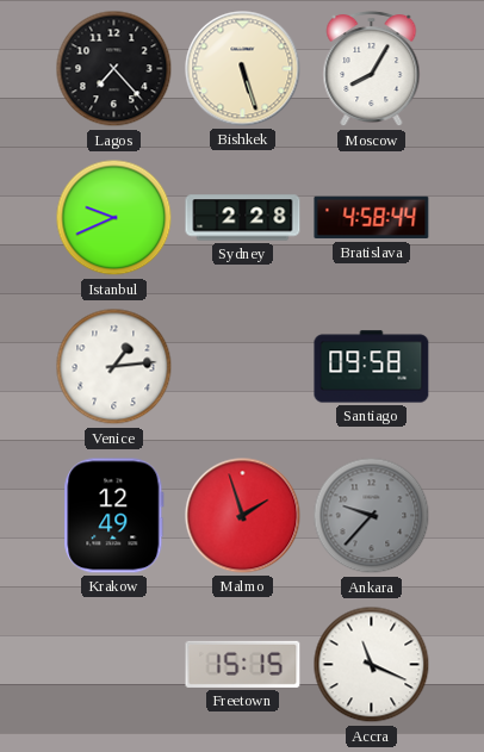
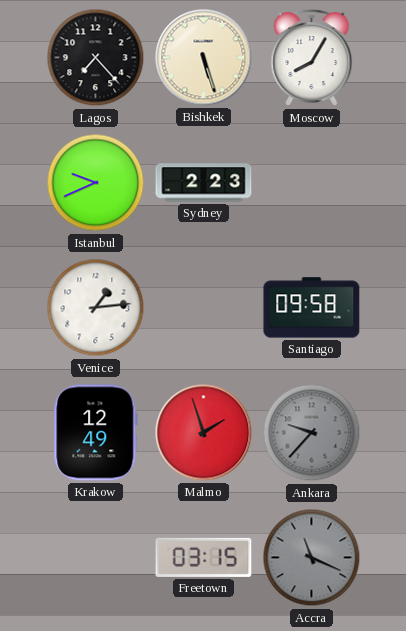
Sydney: 2:28 -> 2:23
Bratislava: 4:58 -> none
Freetown: 15:15 -> 03:15
Accra dial: white -> grey
